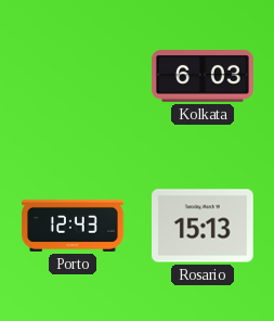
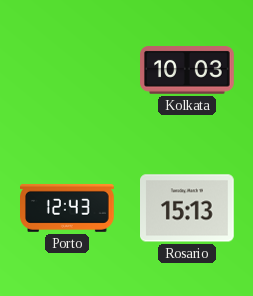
Kolkata: 6:03 -> 10:03
